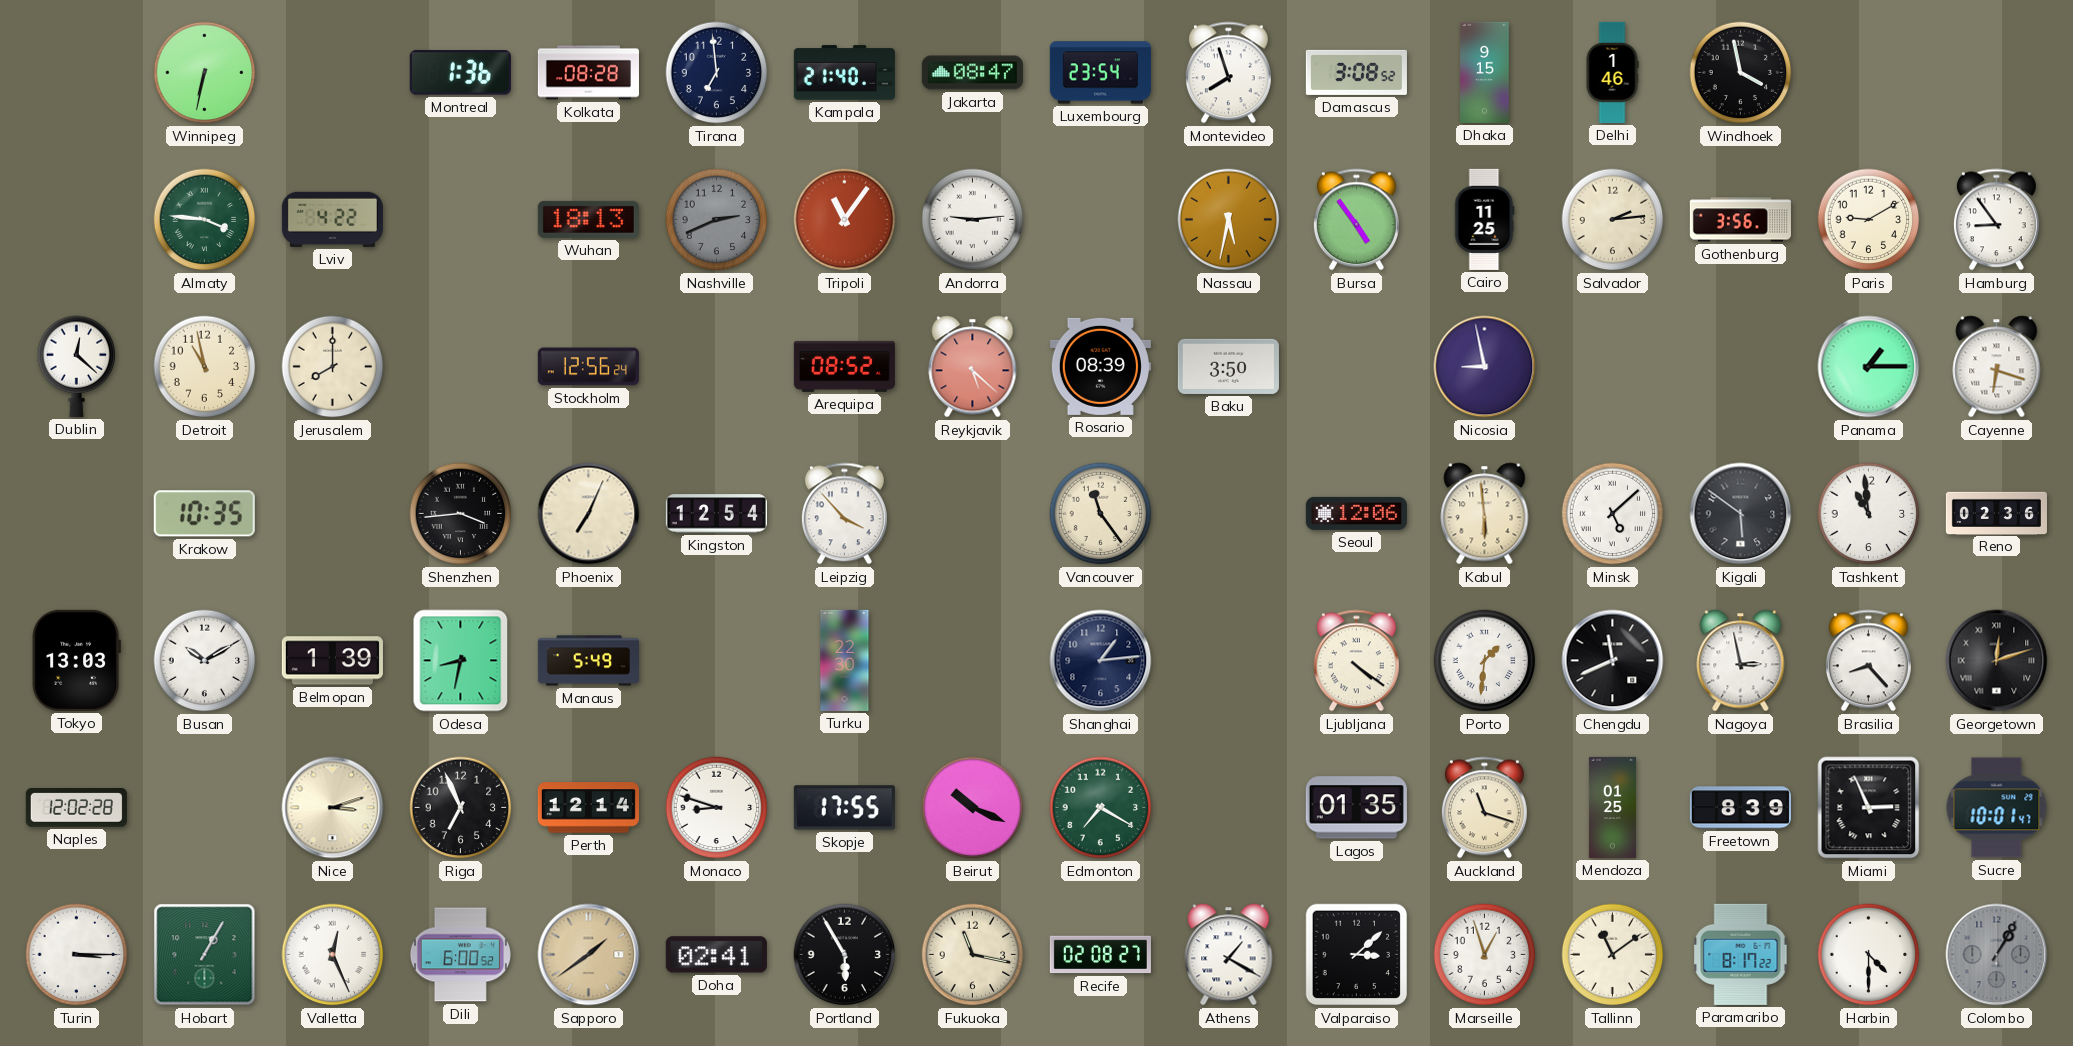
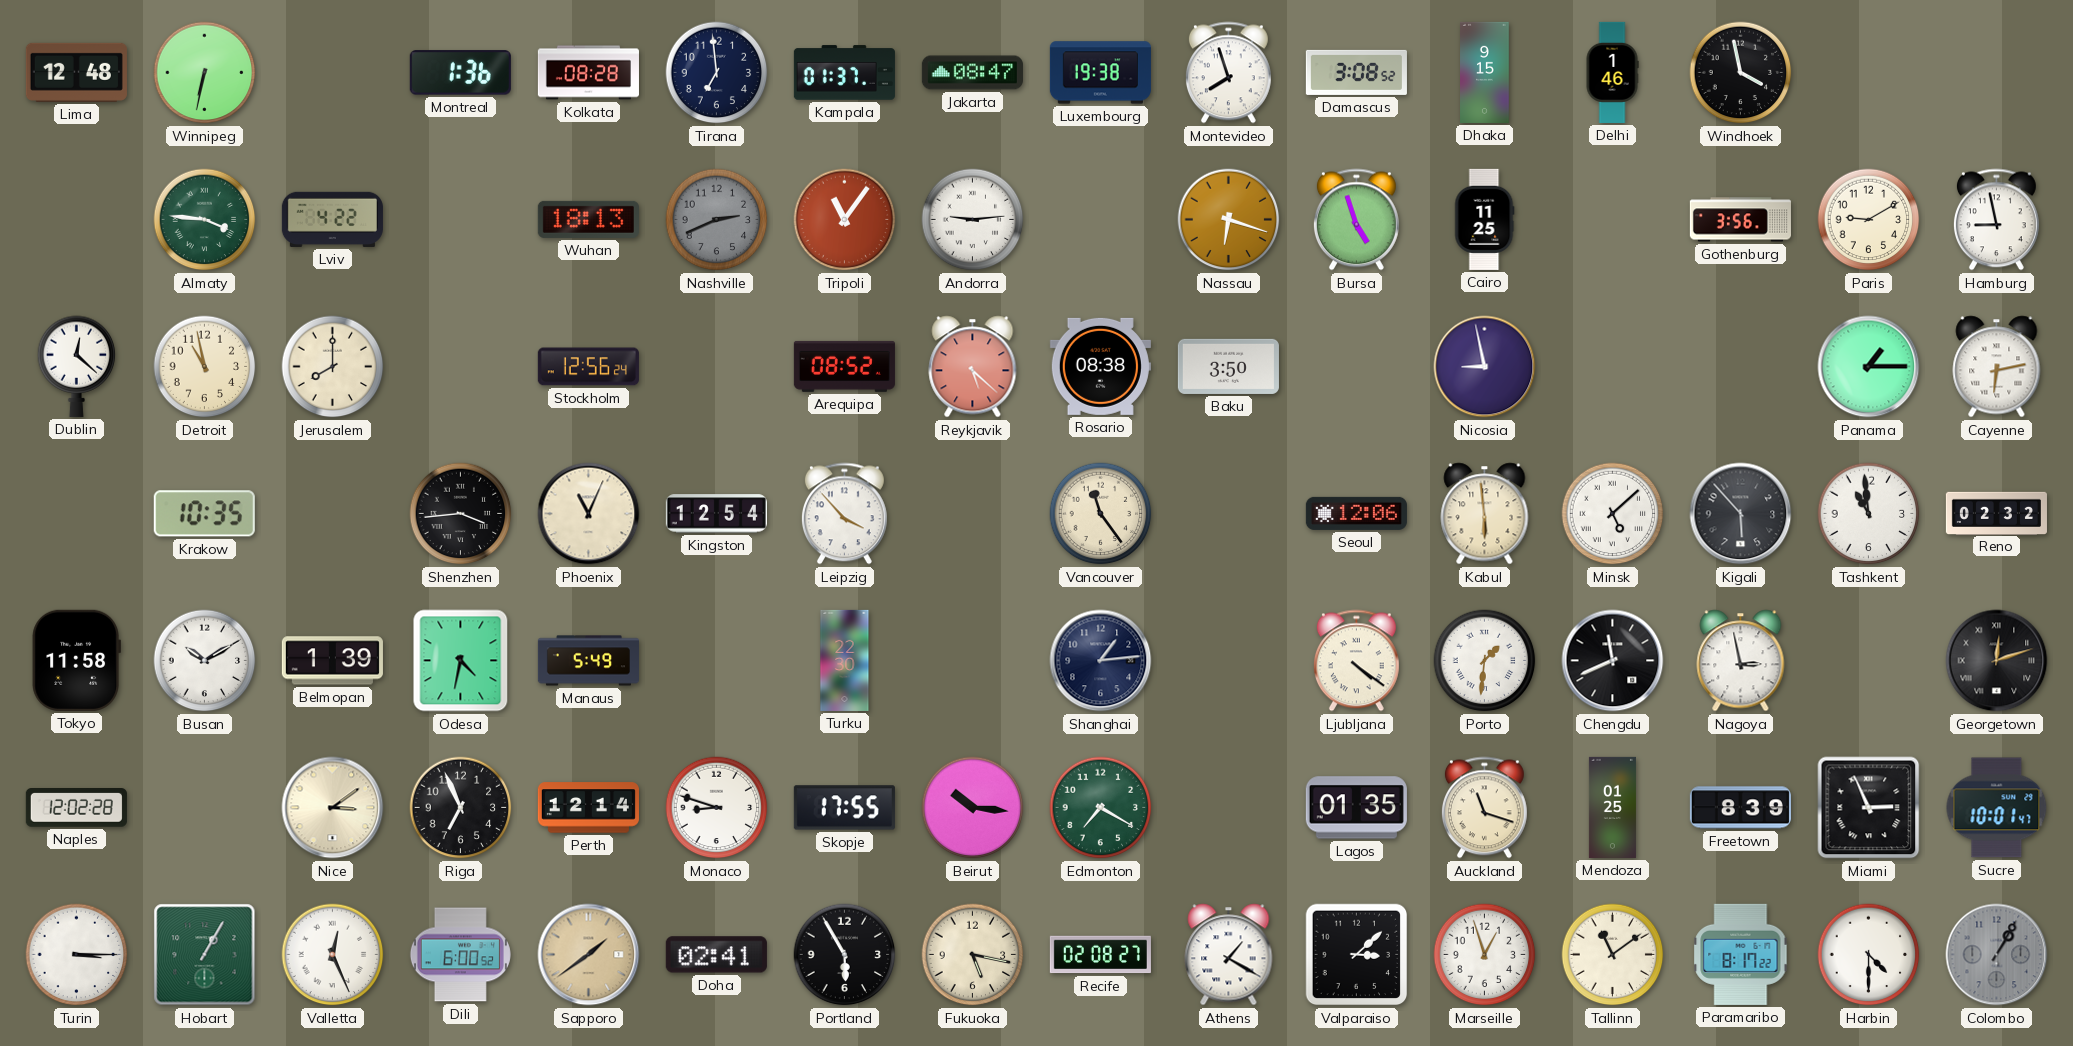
Lima: none -> 12:48
Kampala: 21:40 -> 01:37
Luxembourg: 23:54 -> 19:38
Nassau: 5:32 -> 6:18
Bursa: 4:54 -> 4:57
Salvador: 2:14 -> none
Hamburg: 8:54 -> 8:58
Rosario: 08:39 -> 08:38
Cayenne: 6:18 -> 6:13
Phoenix: 7:04 -> 11:04
Kigali: 5:51 -> 5:53
Reno: 02:36 -> 02:32
Tokyo: 13:03 -> 11:58
Odesa: 8:32 -> 4:32
Brasilia: 8:23 -> none
Nice: 3:12 -> 3:09
Beirut: 10:19 -> 10:16
Fukuoka: 11:17 -> 5:17
